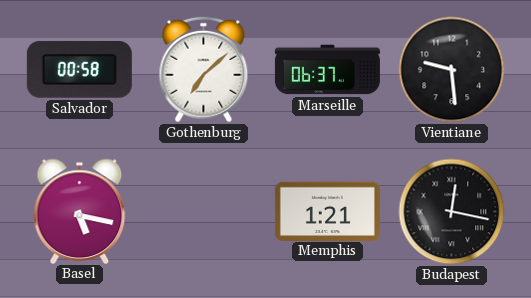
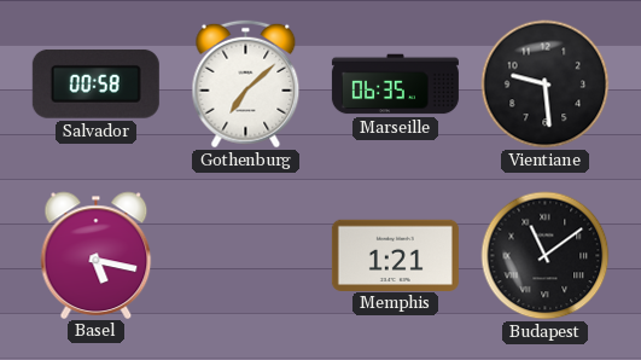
Marseille: 06:37 -> 06:35
Budapest: 12:17 -> 11:09
